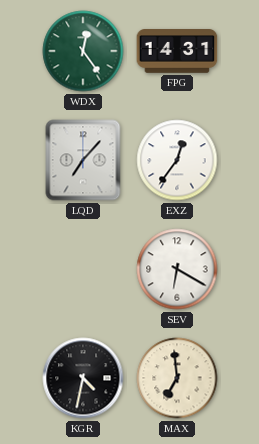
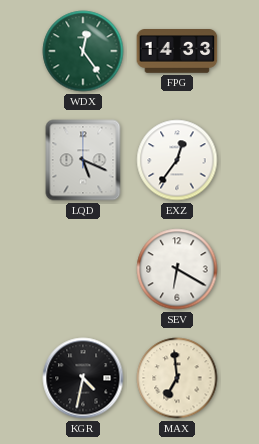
FPG: 14:31 -> 14:33
LQD: 7:07 -> 5:19
